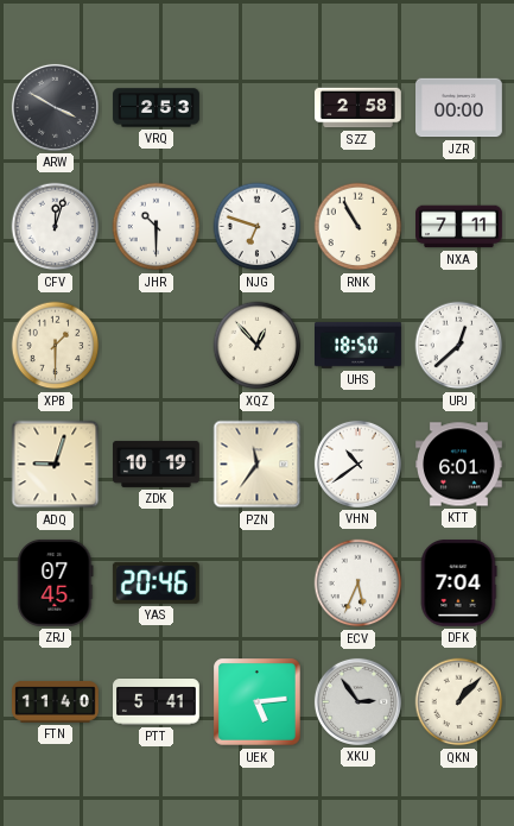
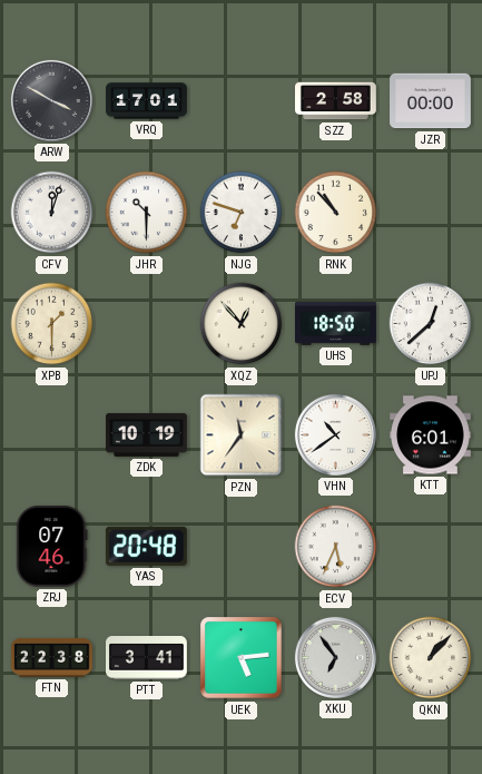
VRQ: 2:53 -> 17:01
RNK: 10:55 -> 10:53
NXA: 7:11 -> none
ADQ: 9:03 -> none
ZRJ: 07:45 -> 07:46
YAS: 20:46 -> 20:48
DFK: 7:04 -> none
FTN: 11:40 -> 22:38
PTT: 5:41 -> 3:41
XKU: 2:54 -> 6:54
